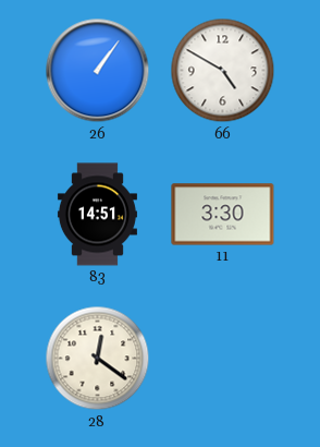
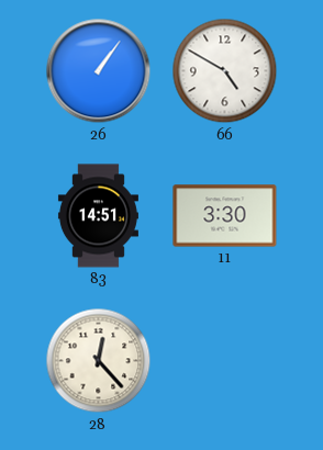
28: 12:21 -> 12:23
